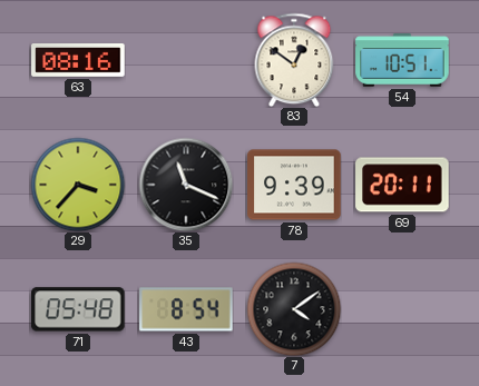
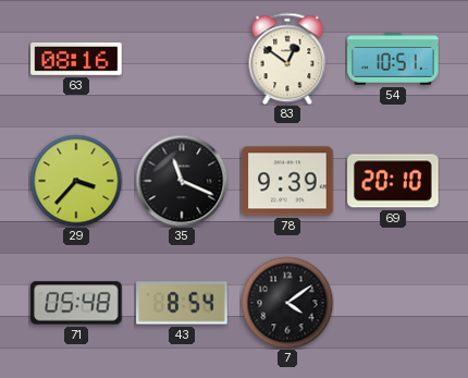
69: 20:11 -> 20:10
